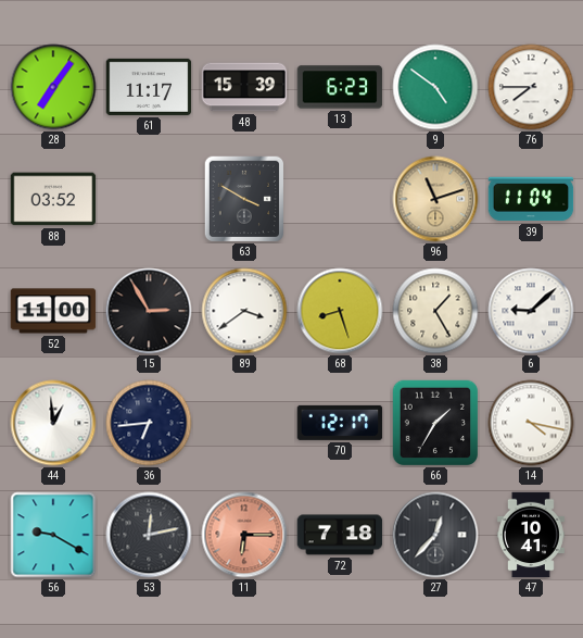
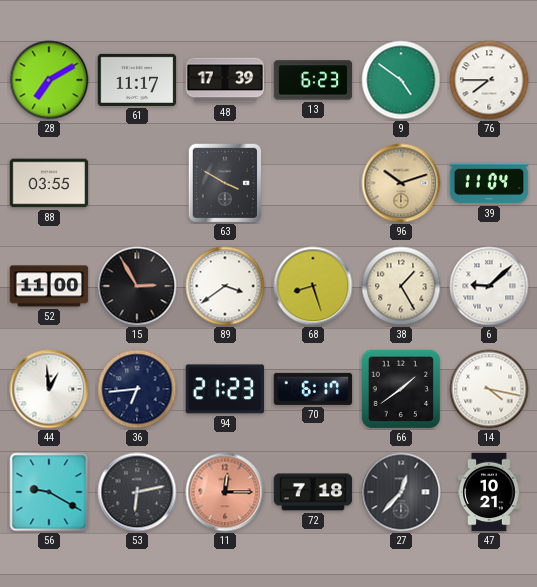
28: 7:06 -> 7:10
48: 15:39 -> 17:39
88: 03:52 -> 03:55
96: 11:12 -> 10:12
94: none -> 21:23
70: 12:17 -> 6:17
66: 1:35 -> 1:39
53: 12:13 -> 6:13
11: 6:15 -> 12:15
47: 10:41 -> 10:21
